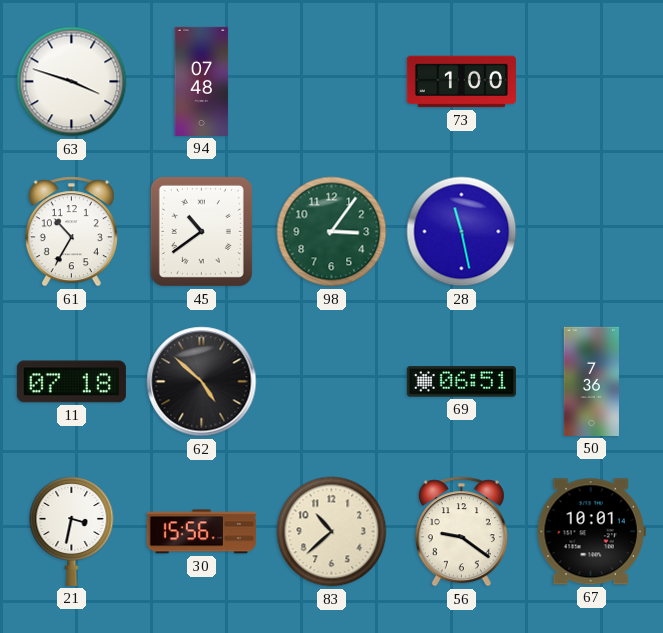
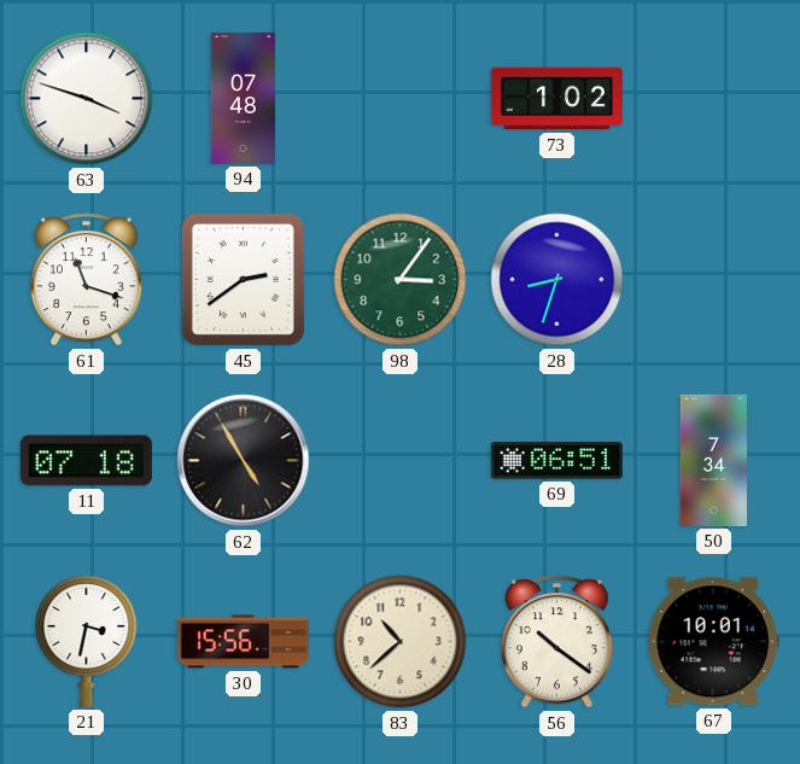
73: 1:00 -> 1:02
61: 10:35 -> 11:18
45: 10:39 -> 2:39
28: 11:28 -> 8:33
62: 4:52 -> 4:55
50: 7:36 -> 7:34
56: 9:21 -> 10:21
